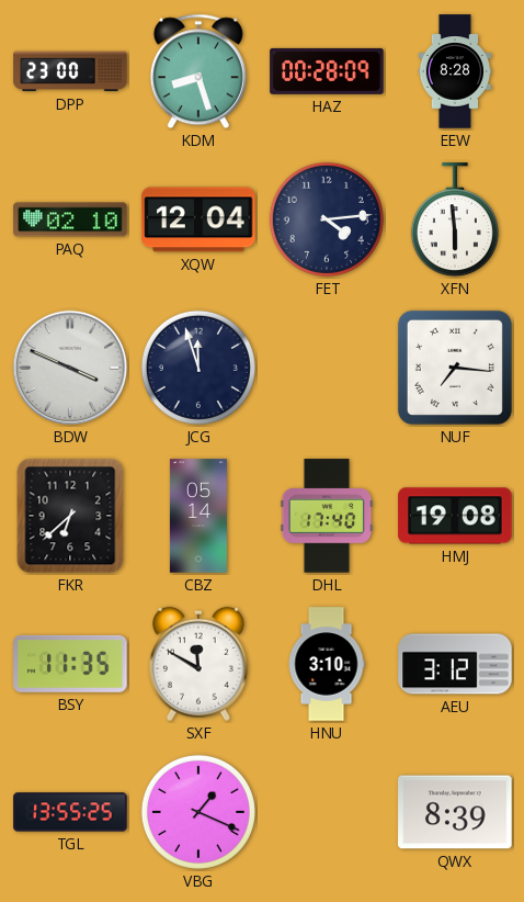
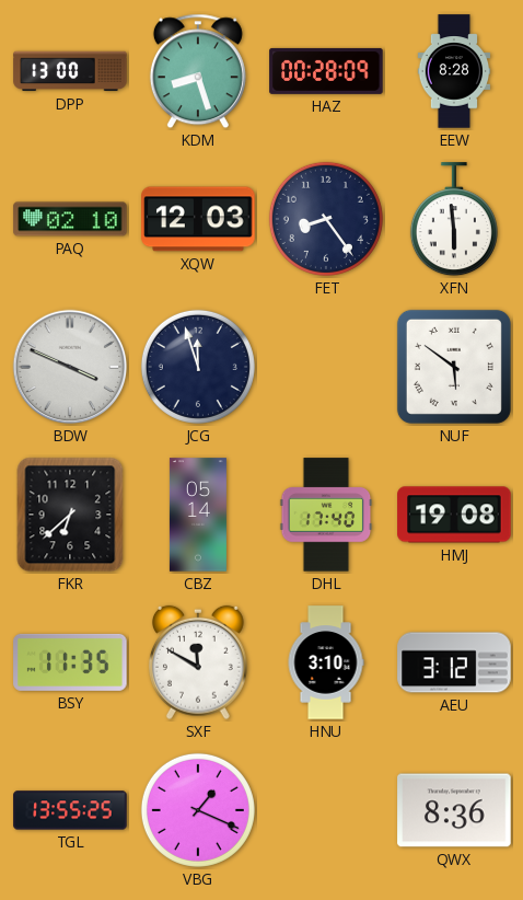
DPP: 23:00 -> 13:00
XQW: 12:04 -> 12:03
FET: 4:14 -> 8:24
NUF: 7:16 -> 5:51
QWX: 8:39 -> 8:36
